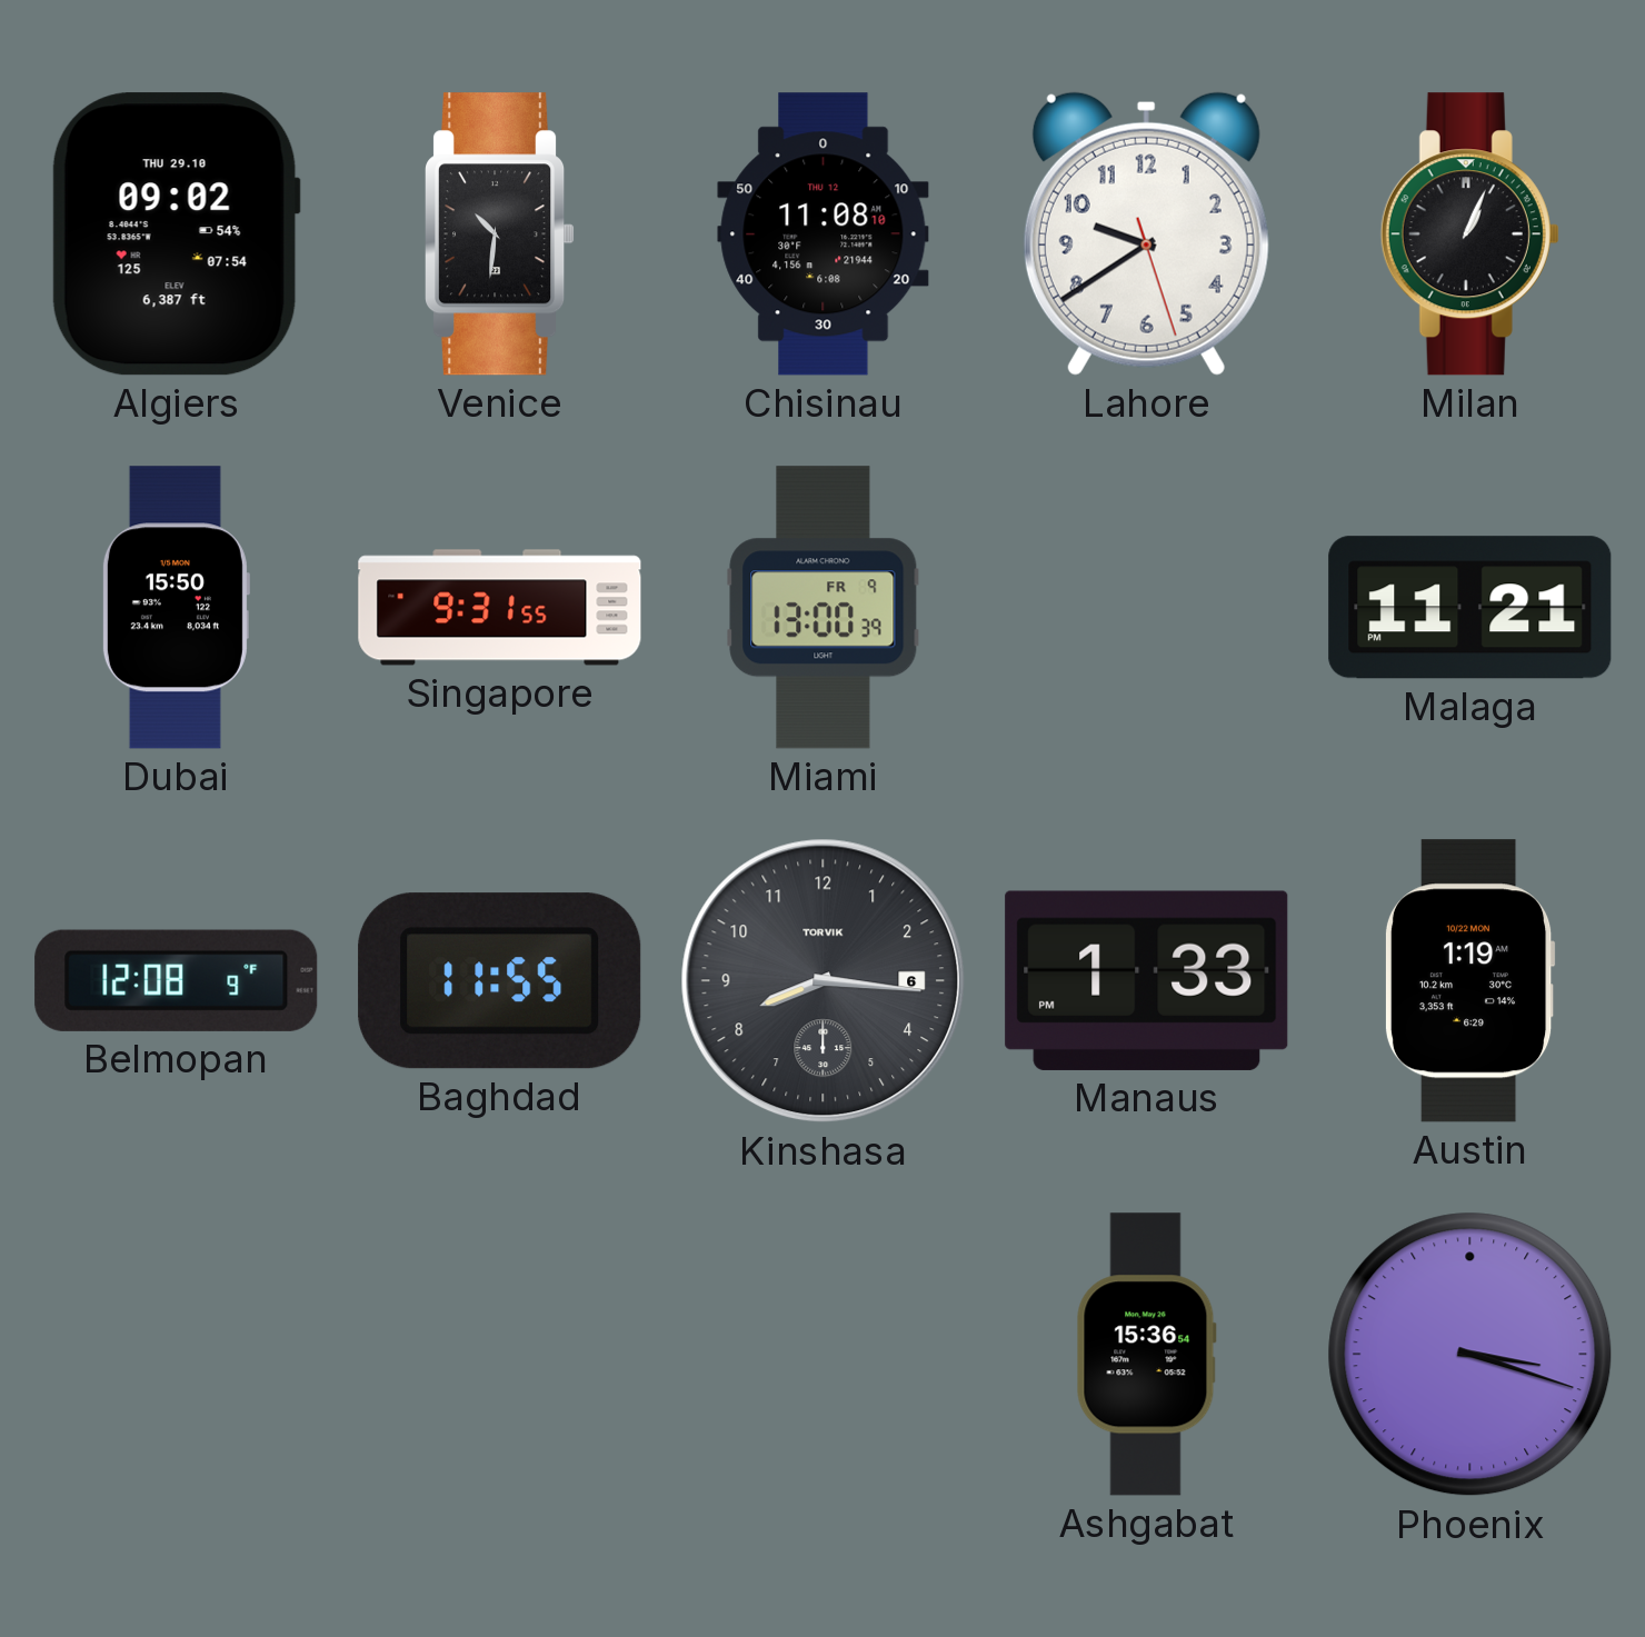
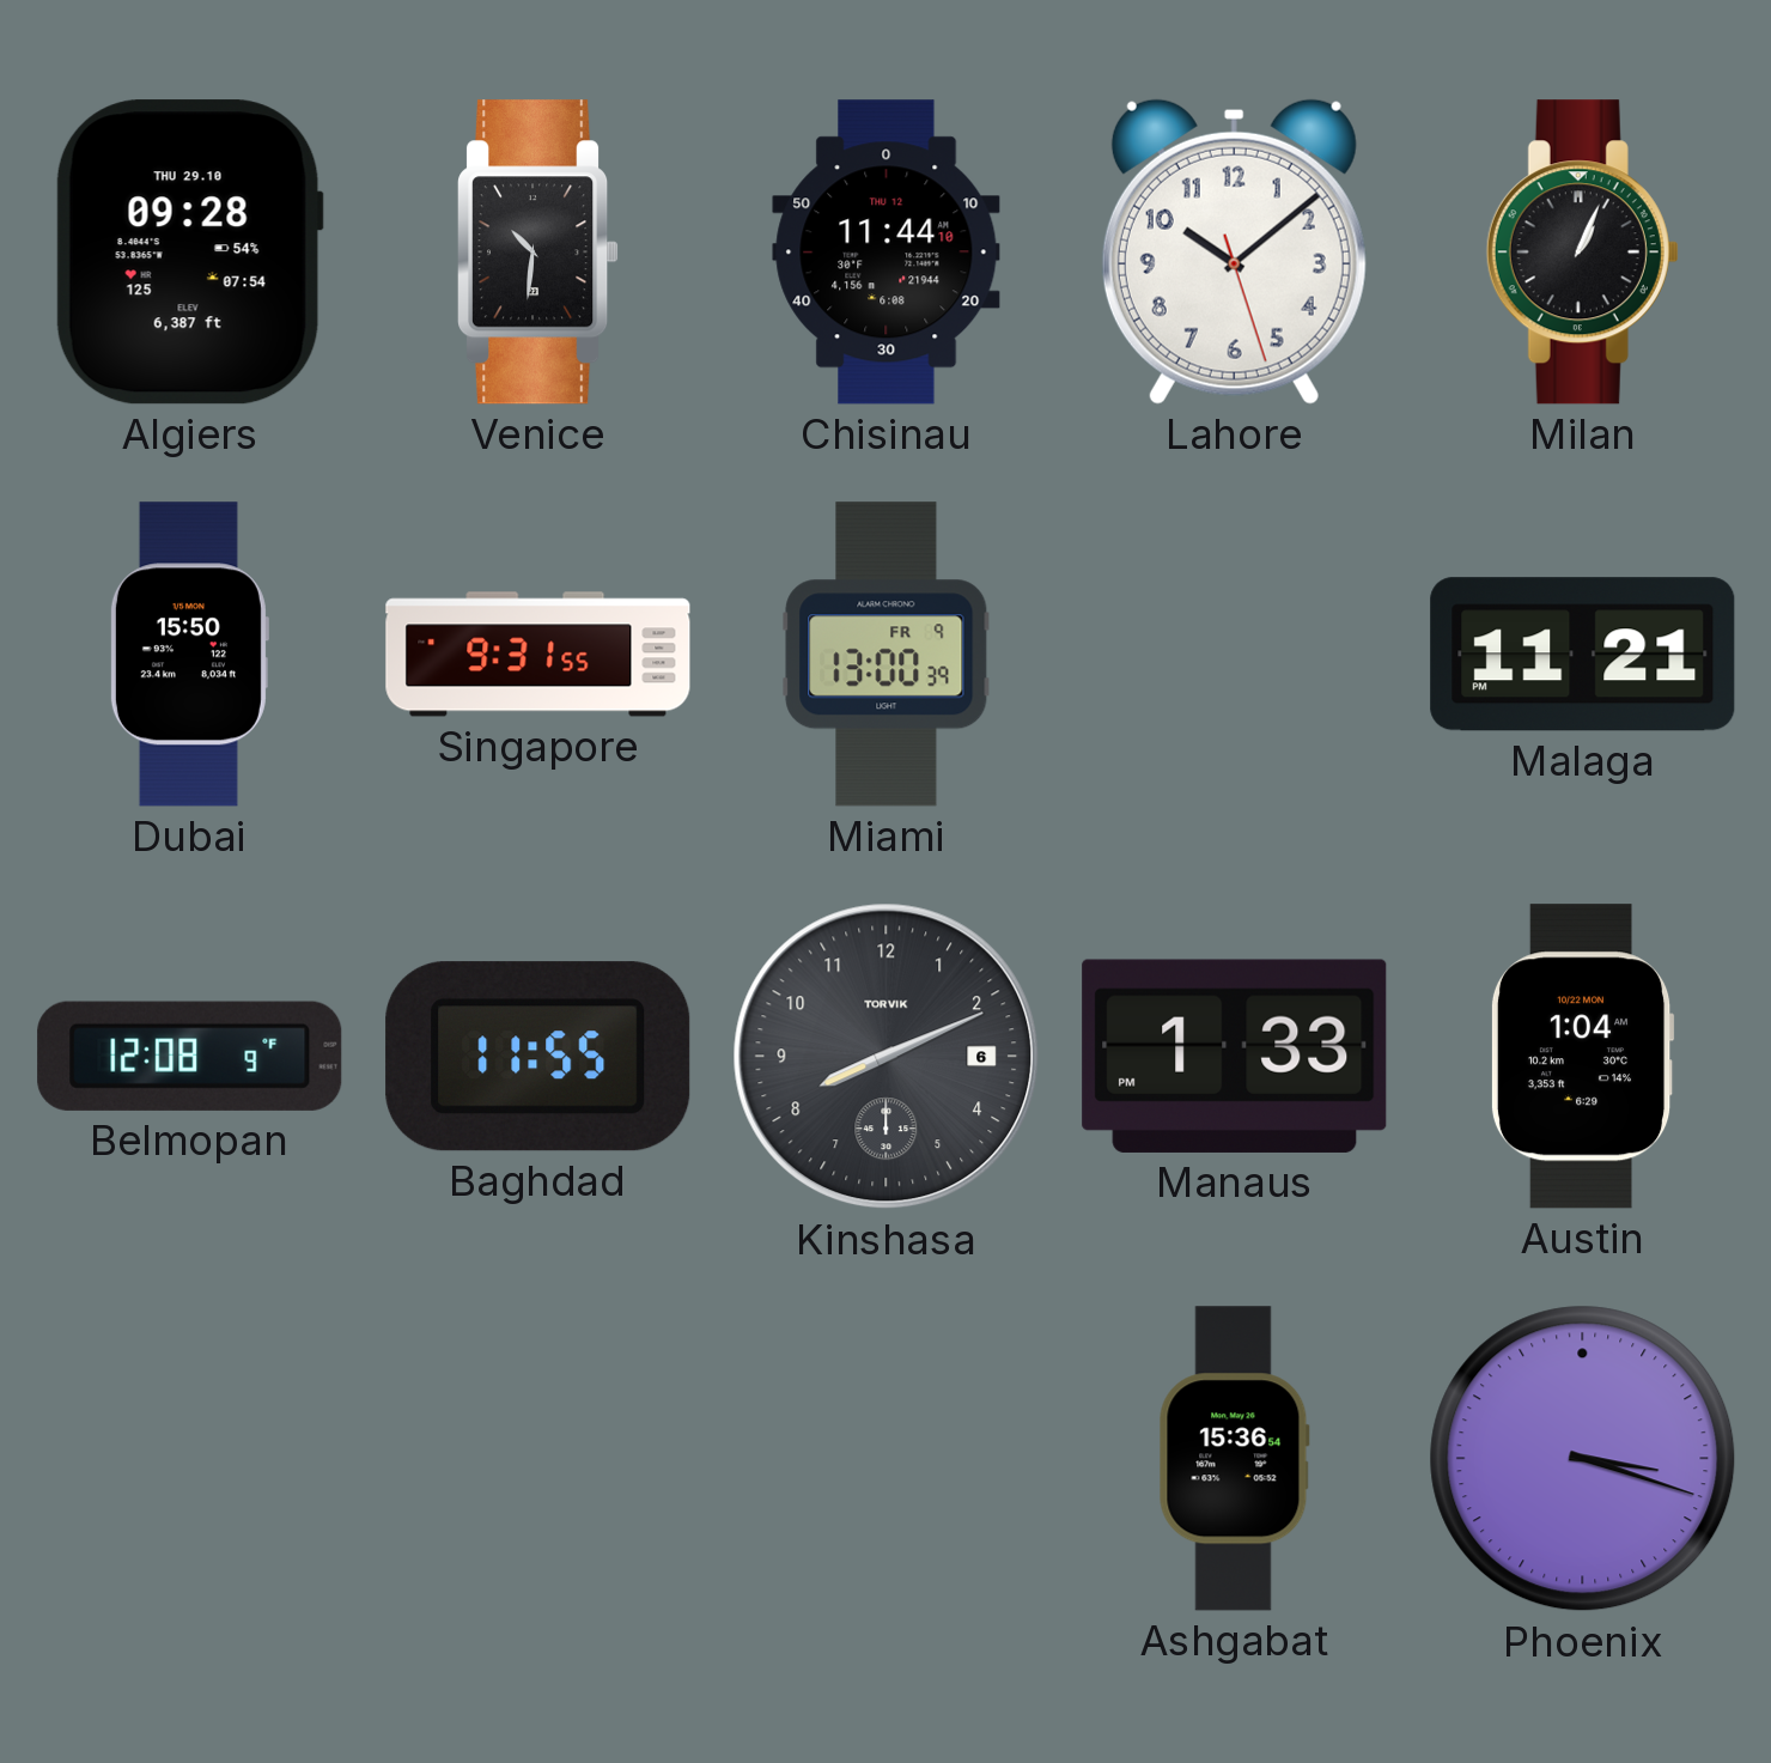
Algiers: 09:02 -> 09:28
Chisinau: 11:08 -> 11:44
Lahore: 9:39 -> 10:08
Kinshasa: 8:16 -> 8:11
Austin: 1:19 -> 1:04
